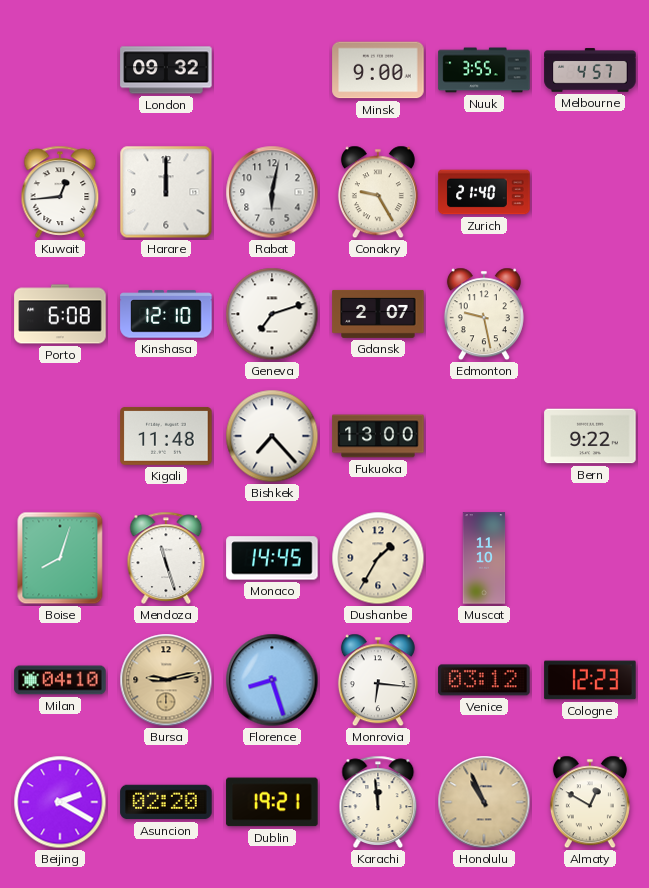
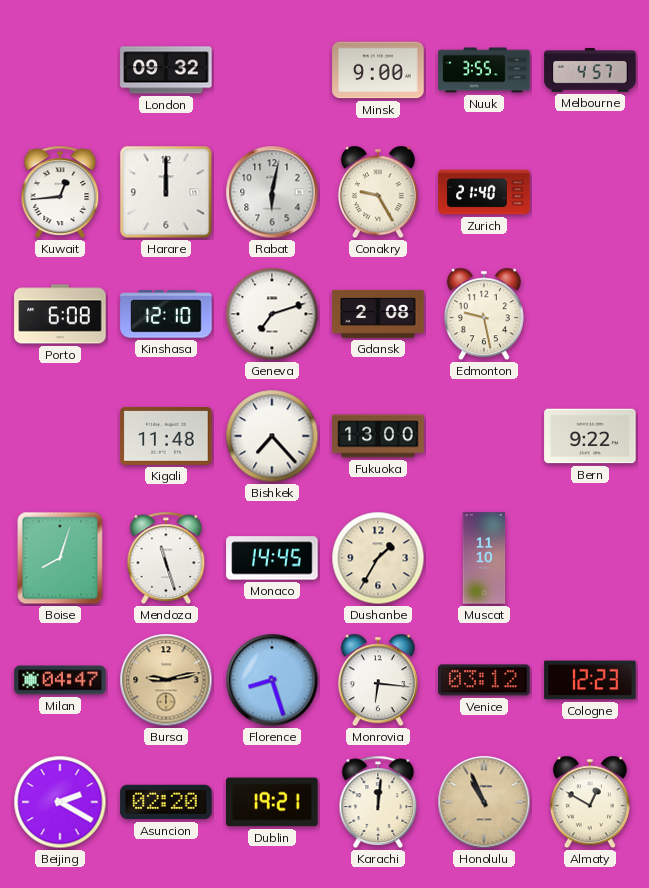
Gdansk: 2:07 -> 2:08
Milan: 04:10 -> 04:47
Karachi: 11:59 -> 12:01
